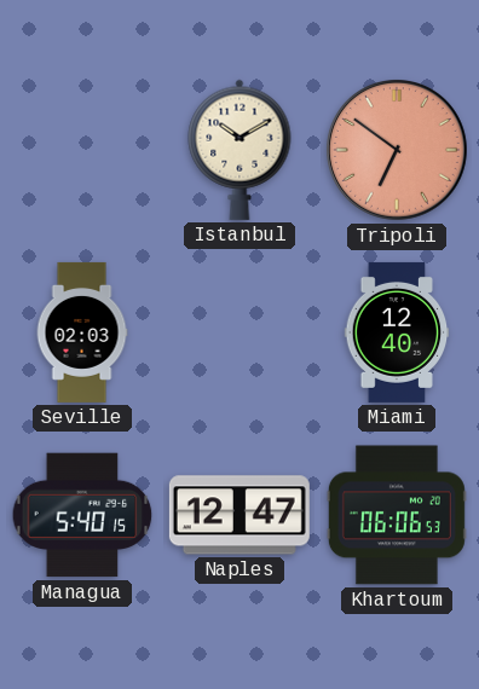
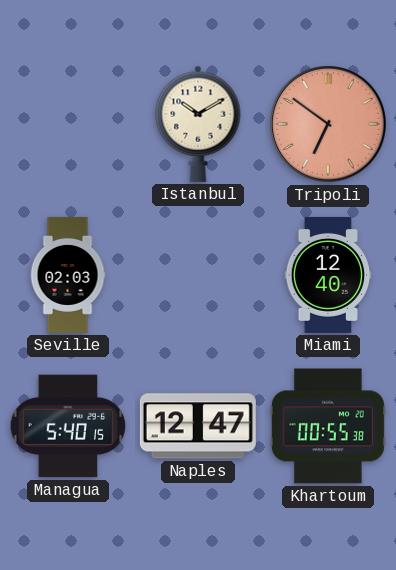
Khartoum: 06:06 -> 00:55
